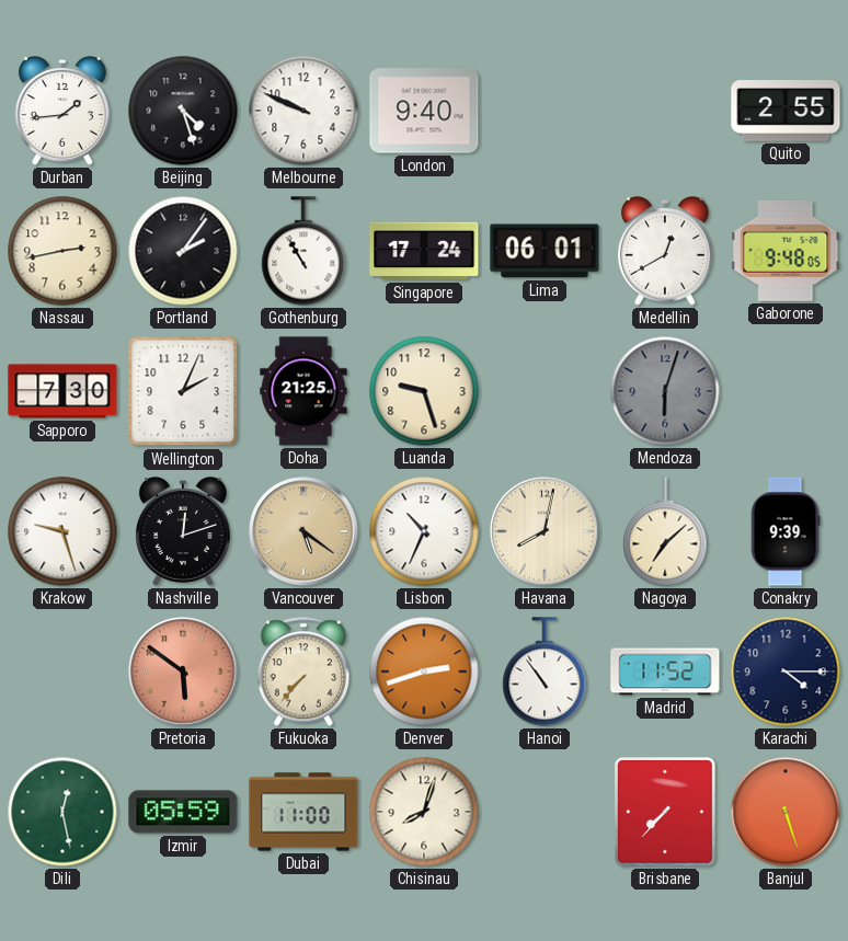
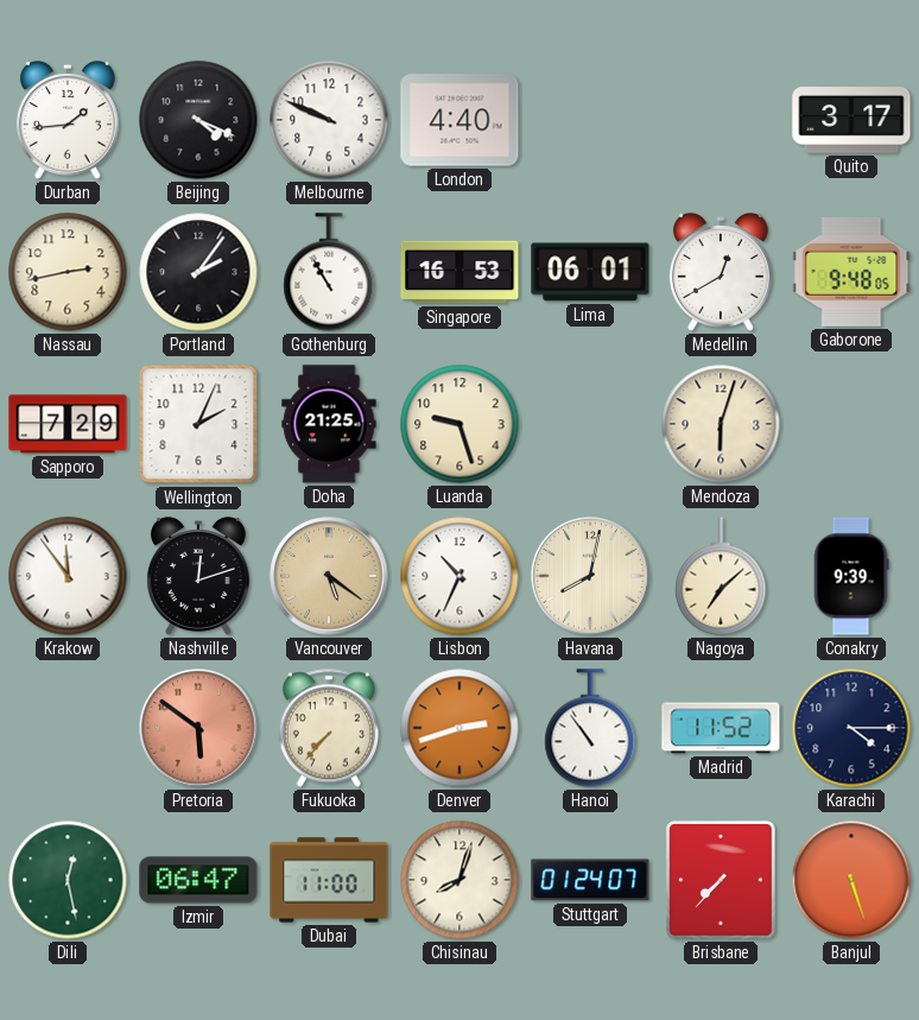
Beijing: 4:27 -> 4:19
London: 9:40 -> 4:40
Quito: 2:55 -> 3:17
Singapore: 17:24 -> 16:53
Sapporo: 7:30 -> 7:29
Mendoza dial: grey -> cream
Krakow: 9:27 -> 11:54
Izmir: 05:59 -> 06:47
Stuttgart: none -> 01:24
